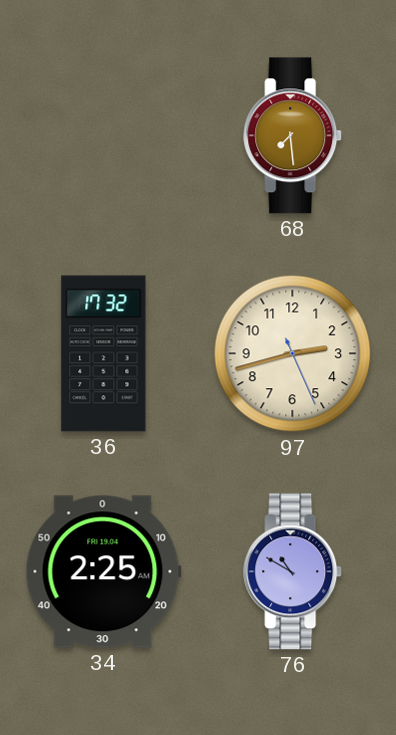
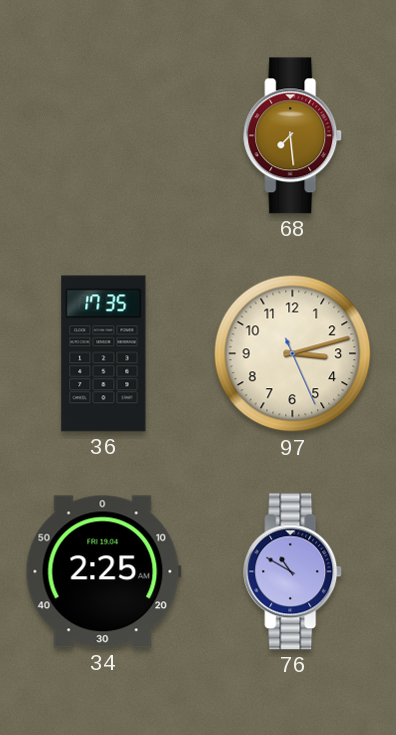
36: 17:32 -> 17:35
97: 2:42 -> 3:12
